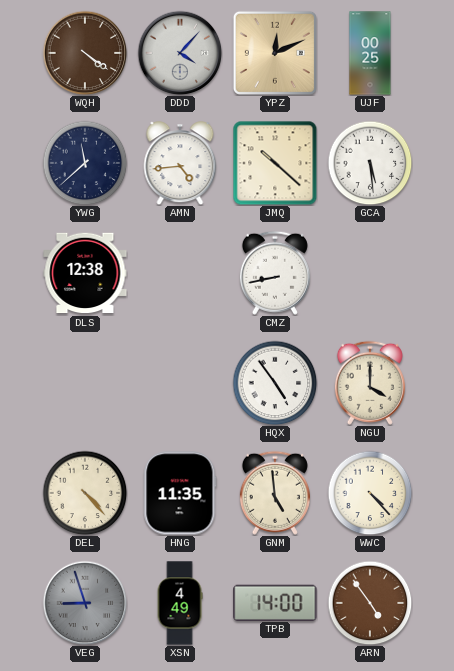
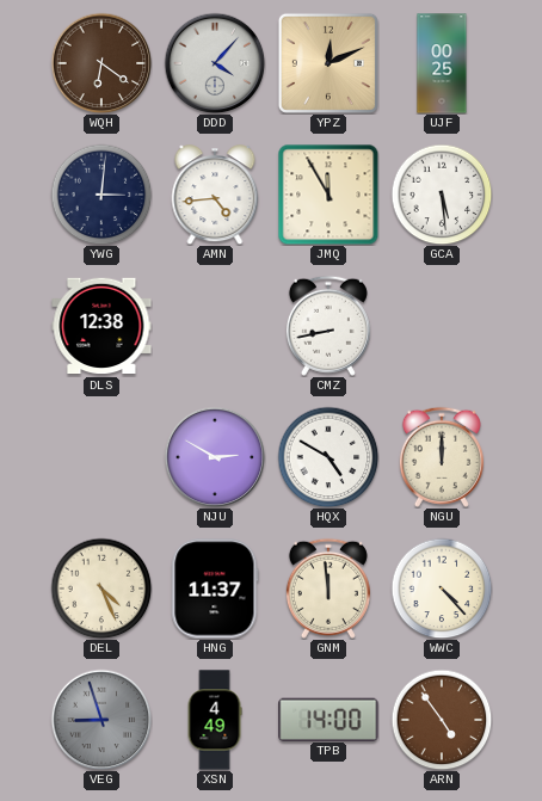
WQH: 4:21 -> 6:21
YWG: 11:38 -> 3:01
JMQ: 10:22 -> 11:55
NJU: none -> 2:50
HQX: 4:54 -> 4:50
NGU: 4:00 -> 12:00
DEL: 4:23 -> 4:26
HNG: 11:35 -> 11:37
GNM: 4:59 -> 11:59
